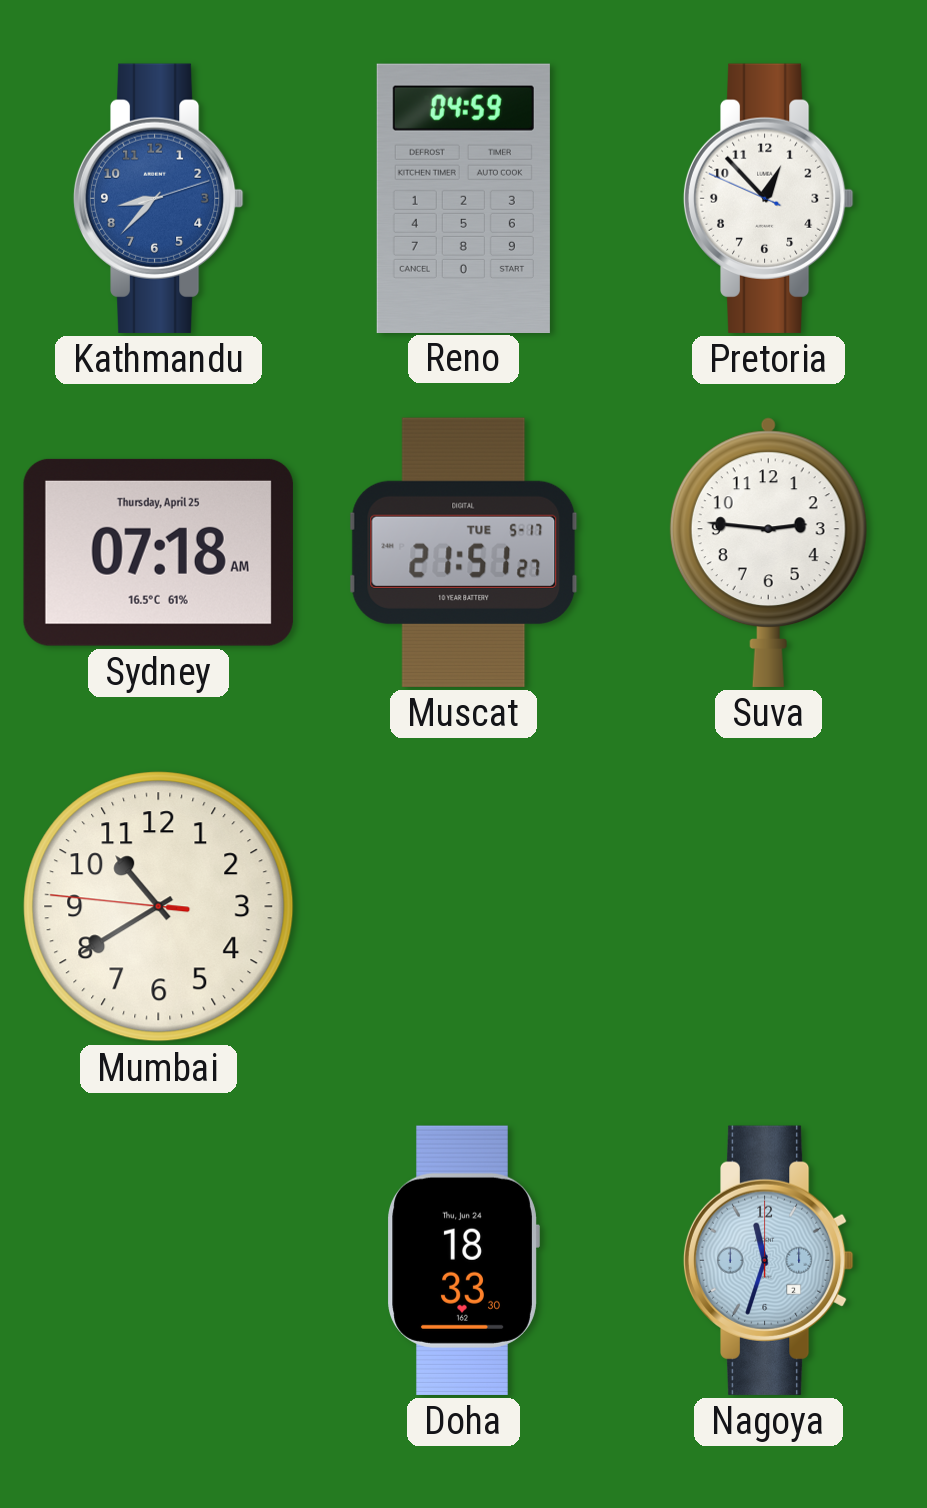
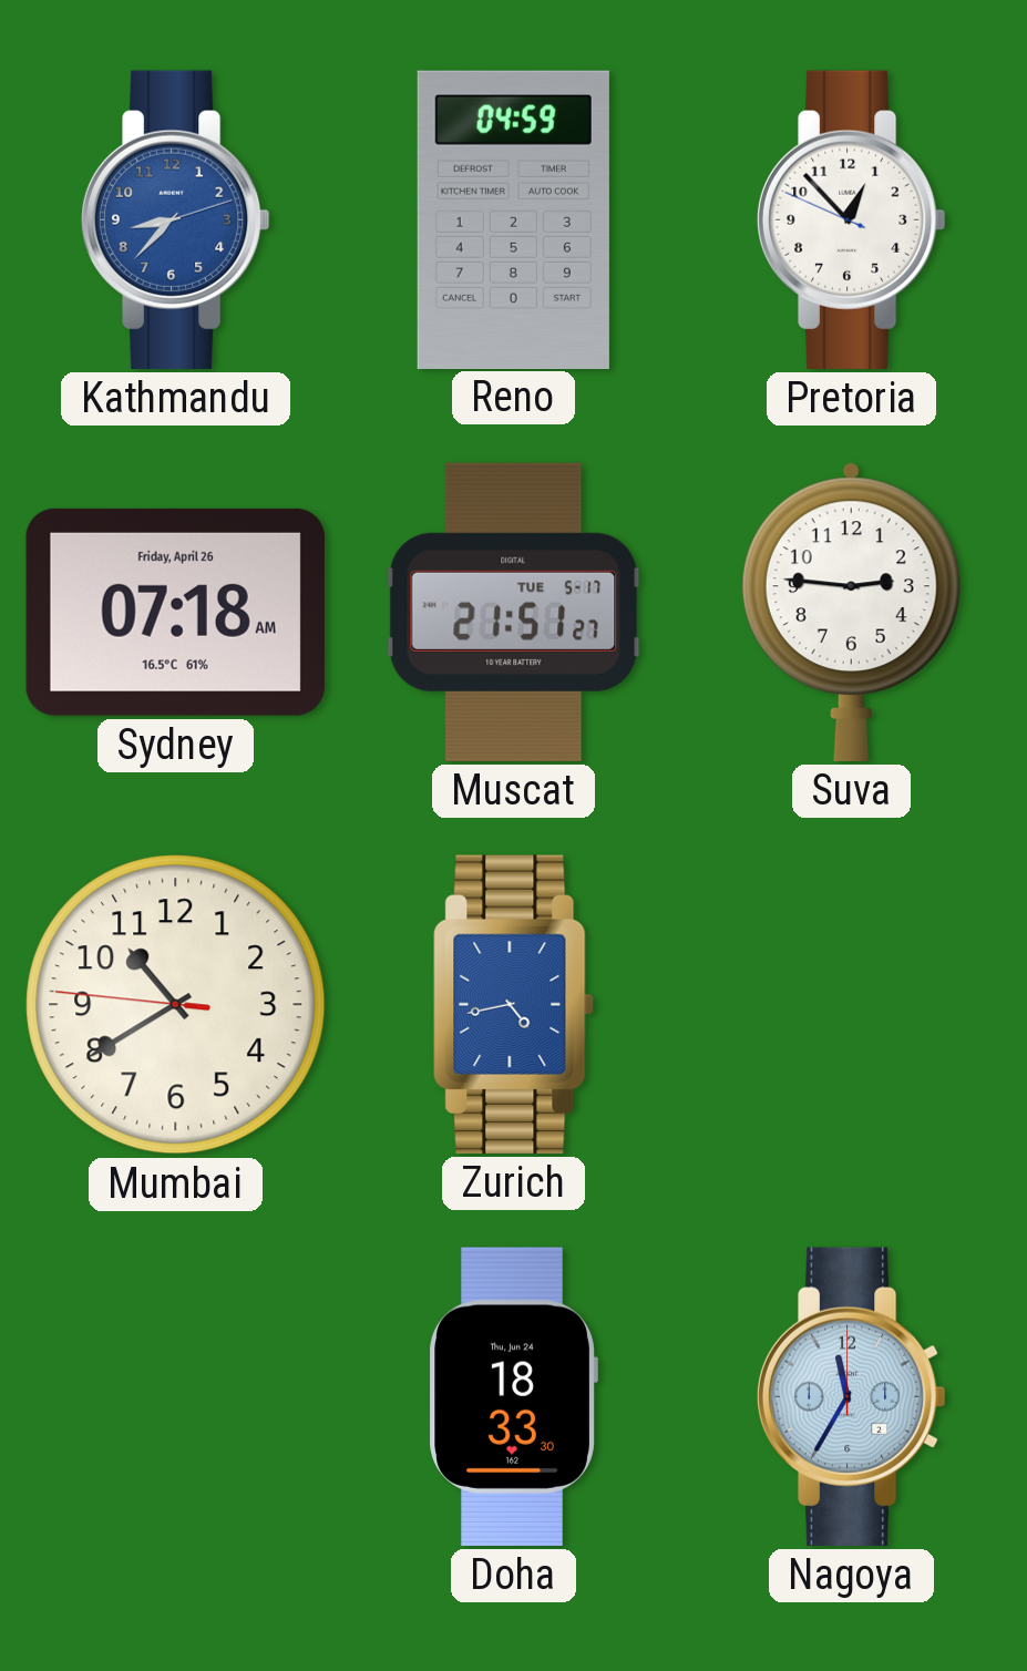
Sydney date: Thursday, April 25 -> Friday, April 26
Zurich: none -> 4:43
Nagoya: 11:33 -> 11:35
